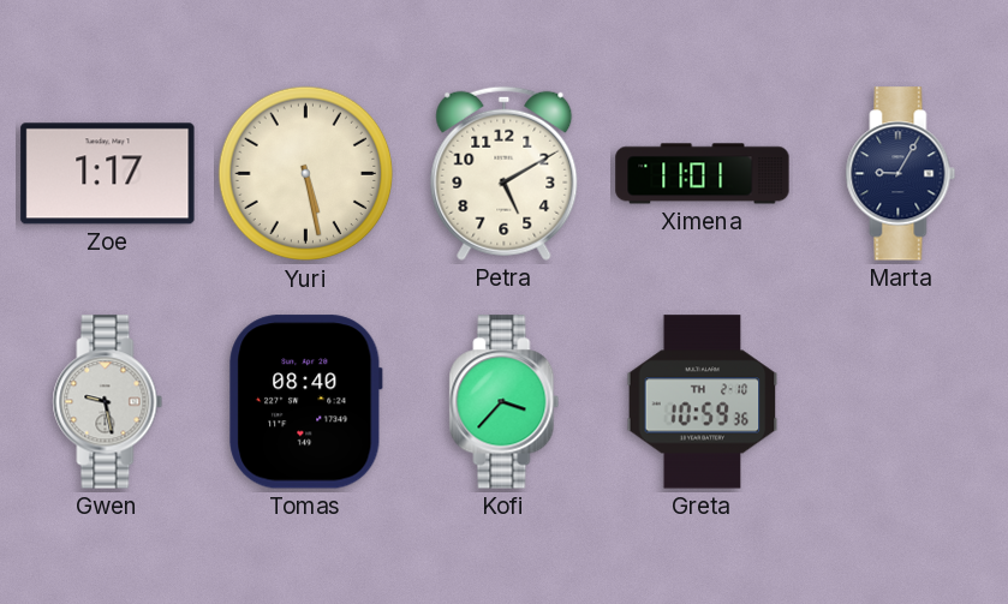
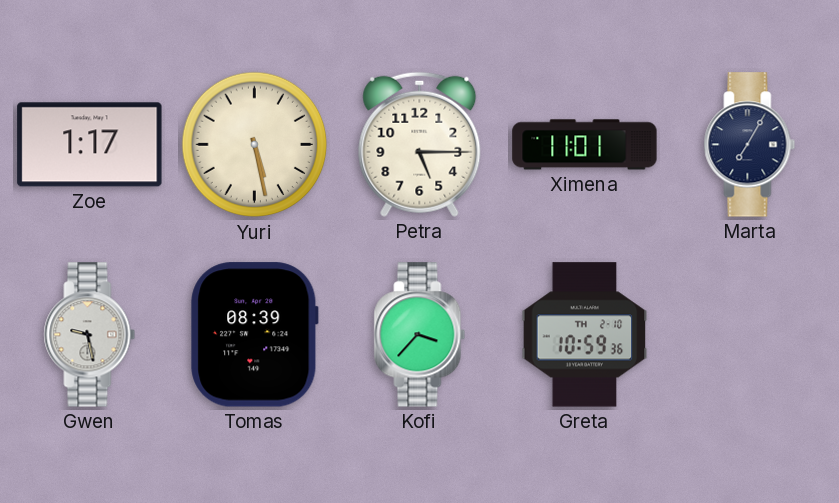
Petra: 5:10 -> 5:15
Marta: 9:05 -> 7:05
Tomas: 08:40 -> 08:39
